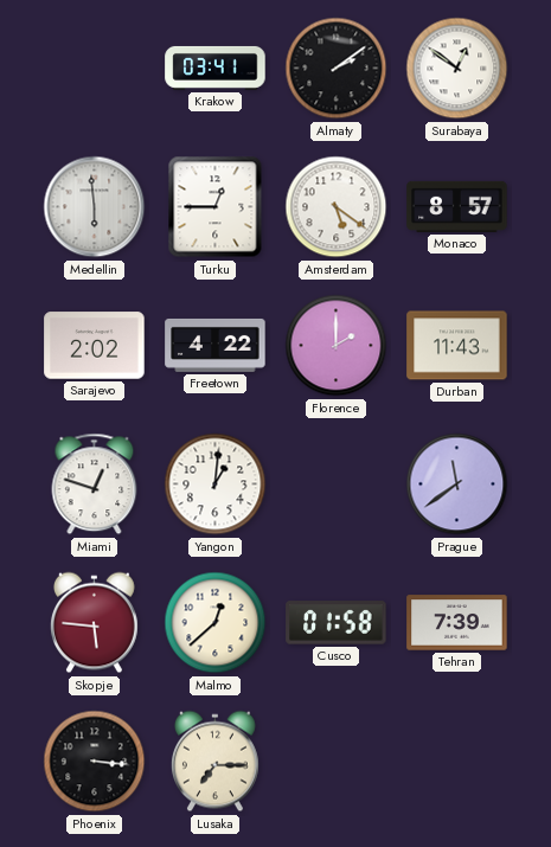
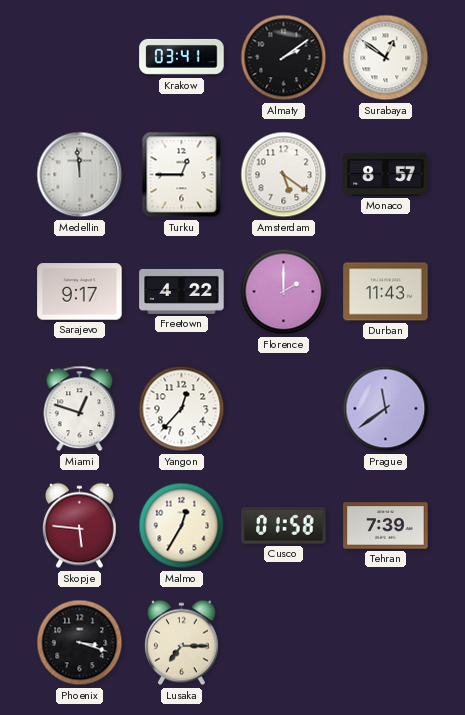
Medellin: 5:59 -> 11:59
Sarajevo: 2:02 -> 9:17
Yangon: 1:01 -> 12:37
Malmo: 12:38 -> 12:35
Phoenix: 3:16 -> 3:18
